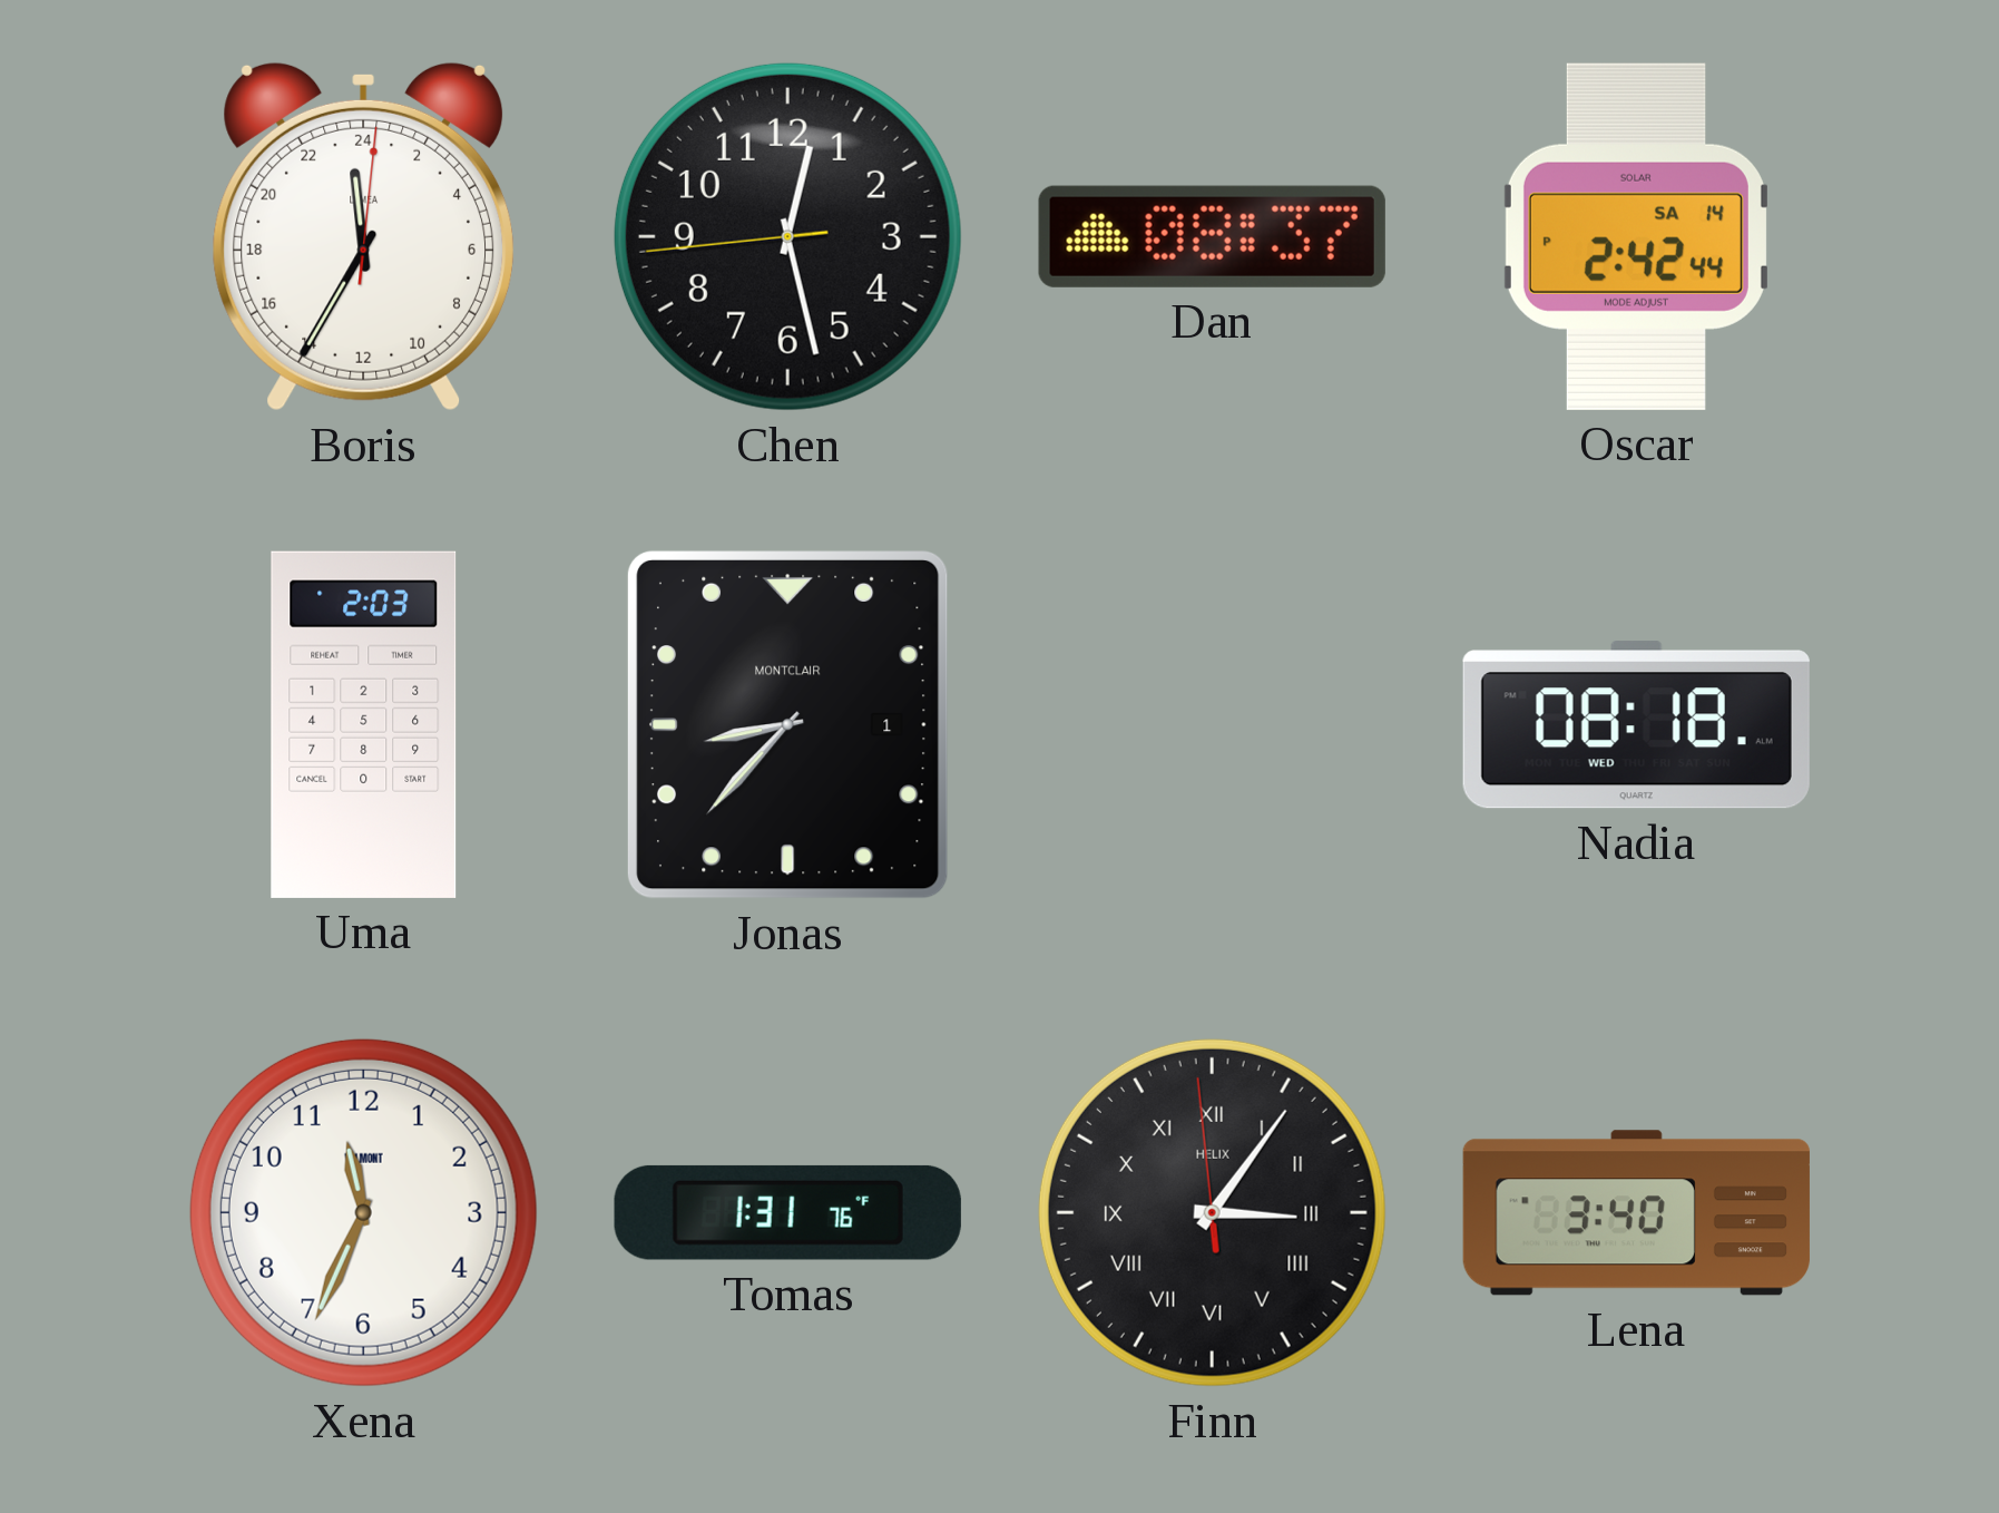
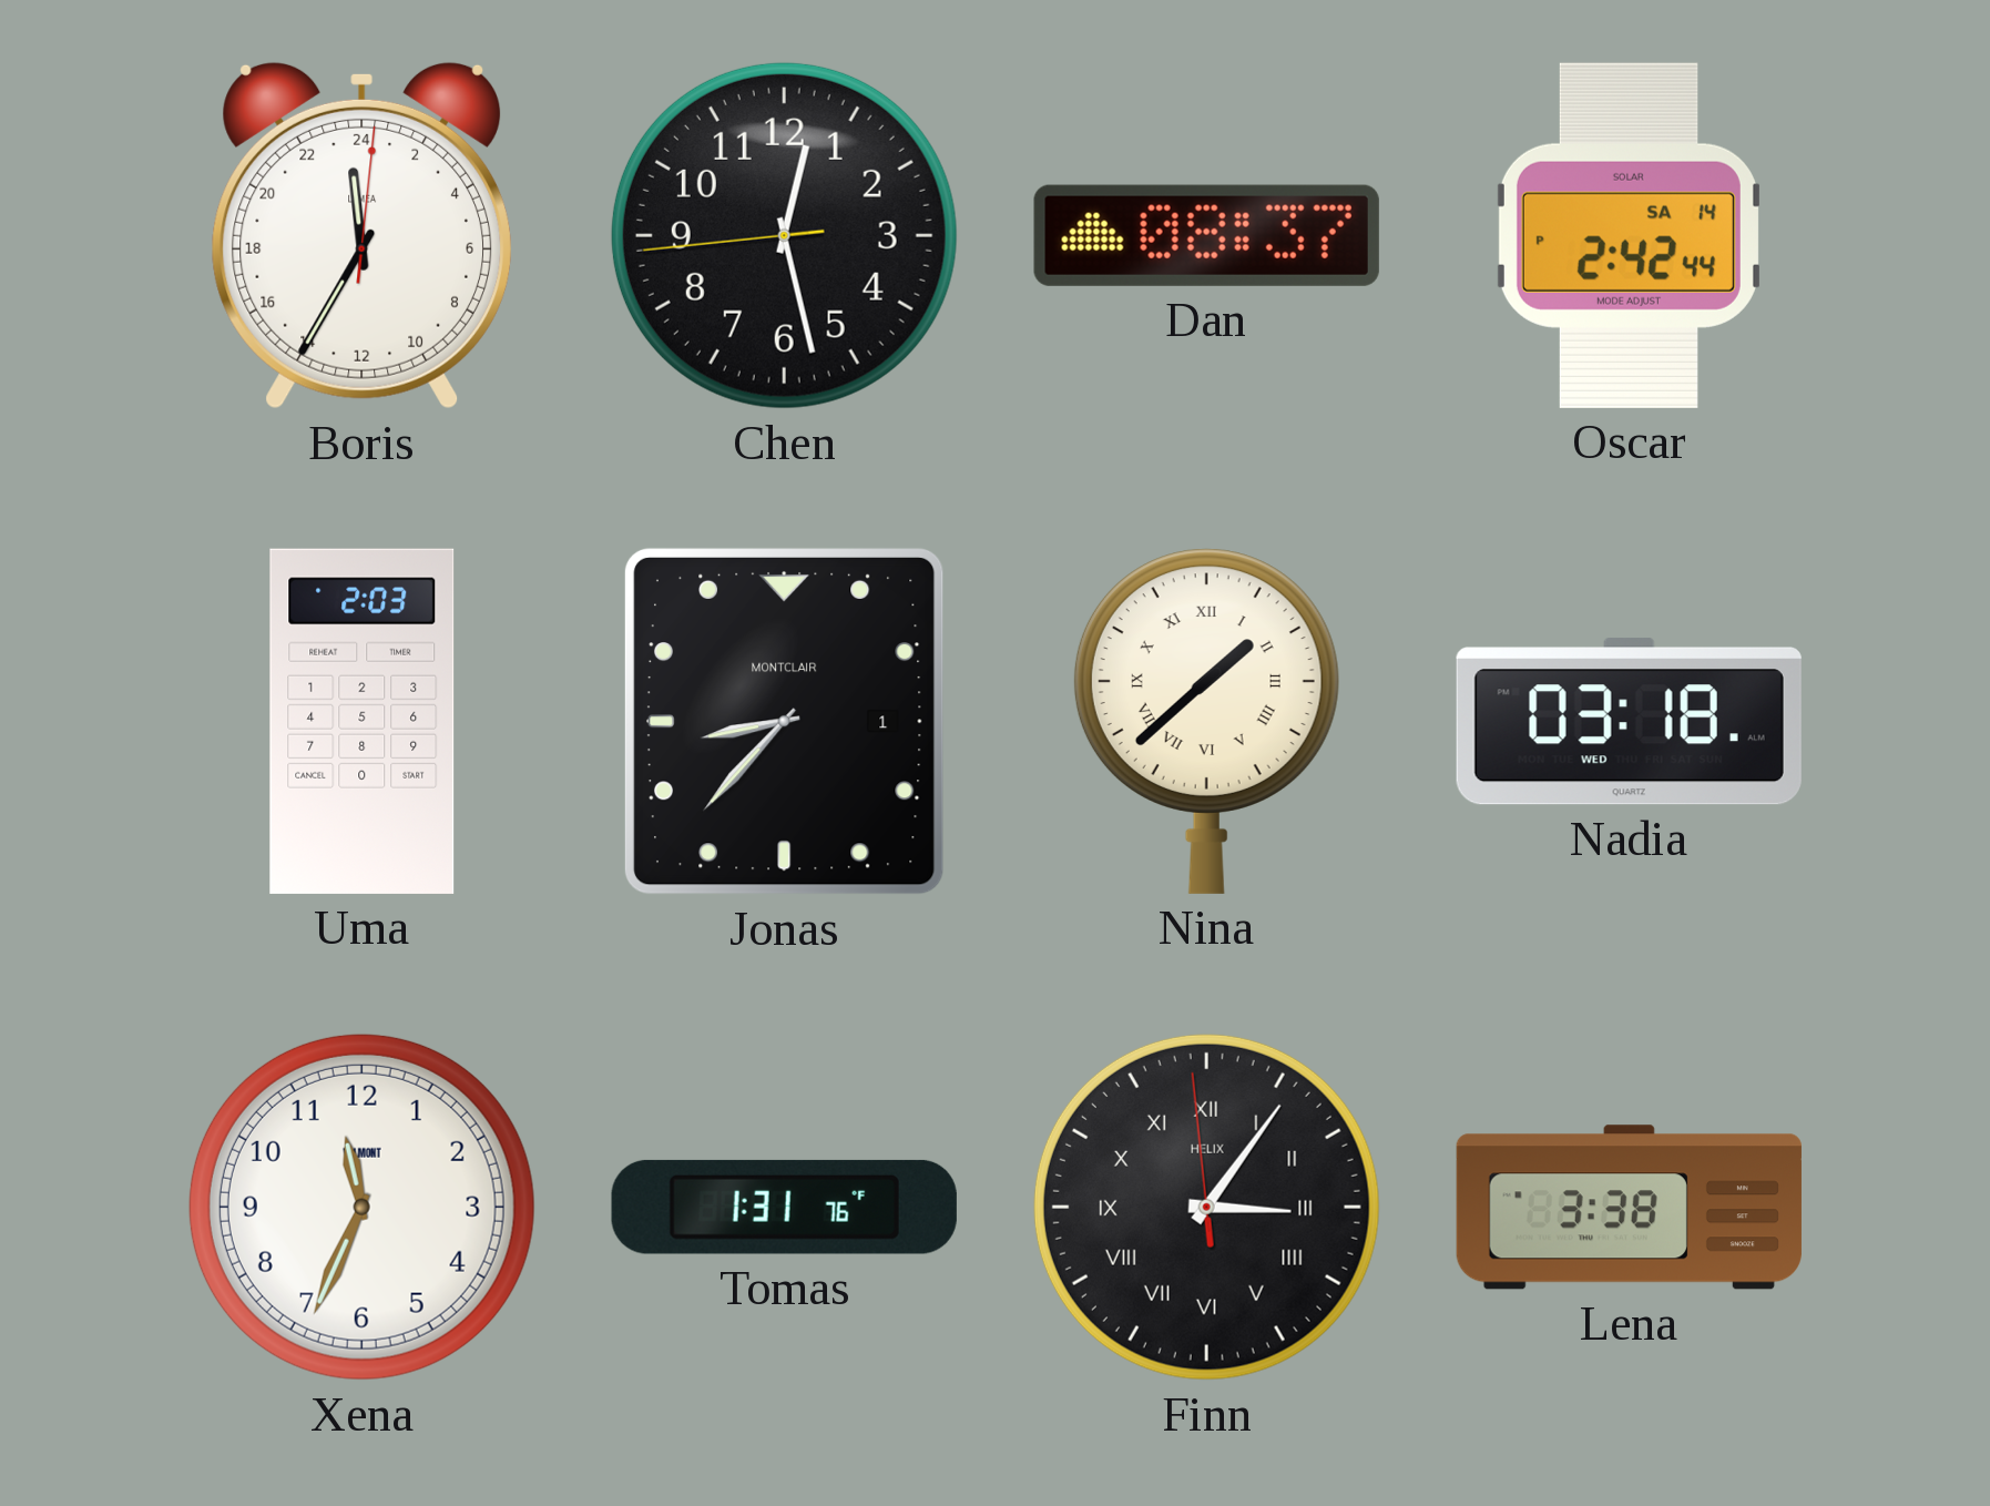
Nina: none -> 1:38
Nadia: 08:18 -> 03:18
Lena: 3:40 -> 3:38
